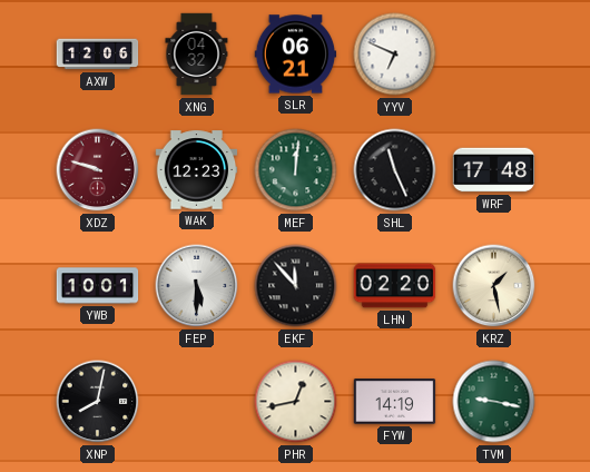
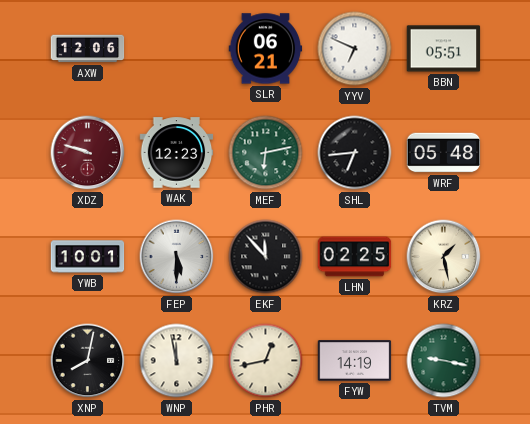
XNG: 04:32 -> none
BBN: none -> 05:51
MEF: 12:01 -> 6:13
SHL: 11:26 -> 6:44
WRF: 17:48 -> 05:48
LHN: 02:20 -> 02:25
WNP: none -> 11:58
